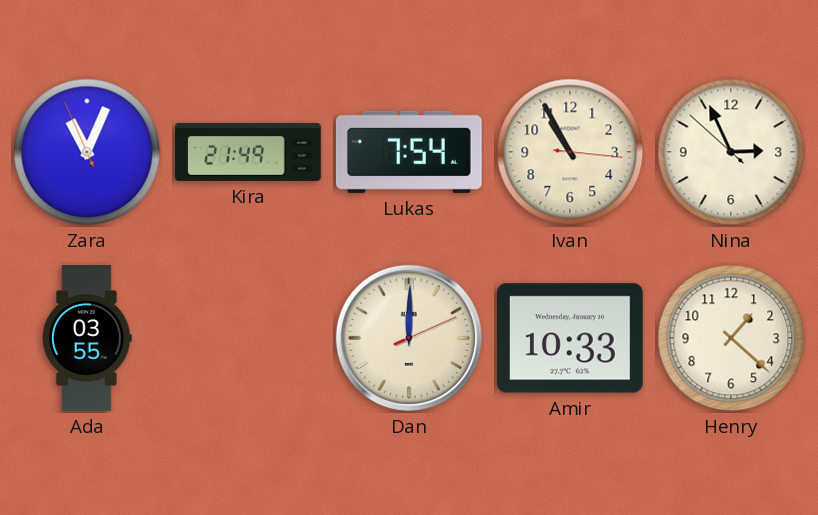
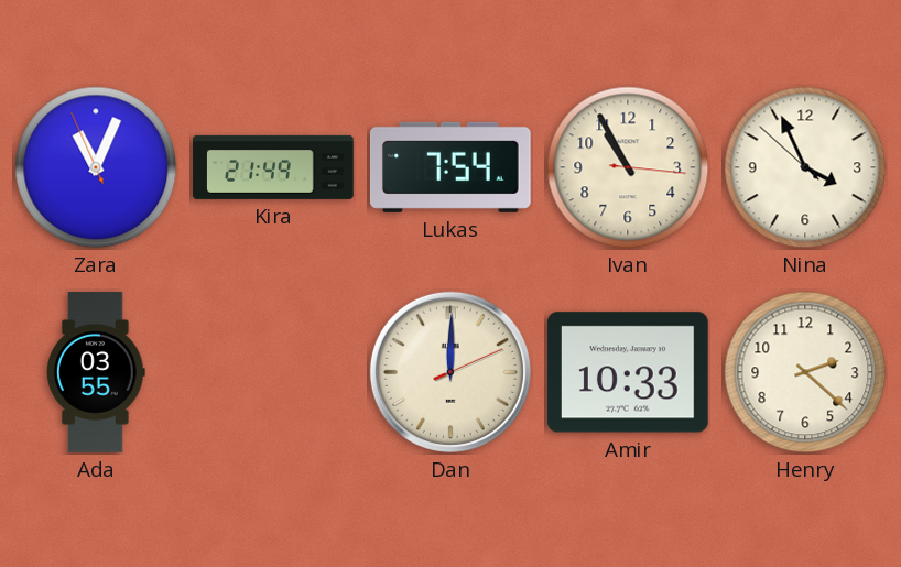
Nina: 2:55 -> 3:55
Henry: 1:22 -> 2:22
